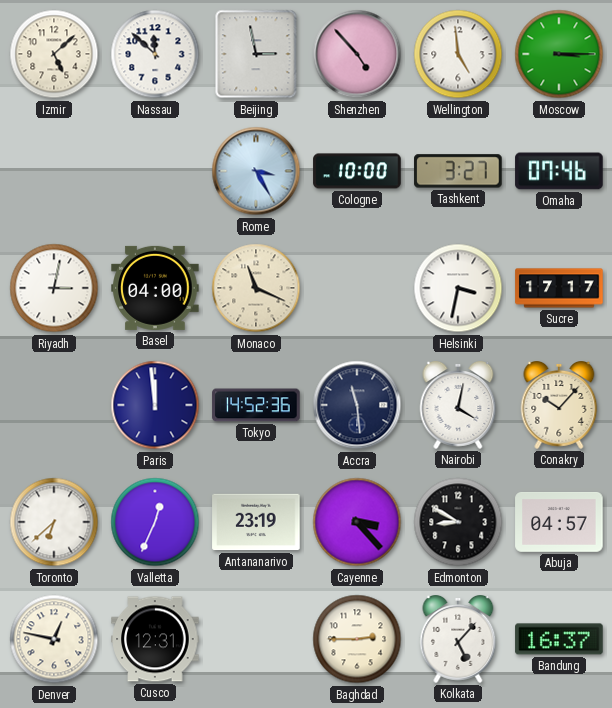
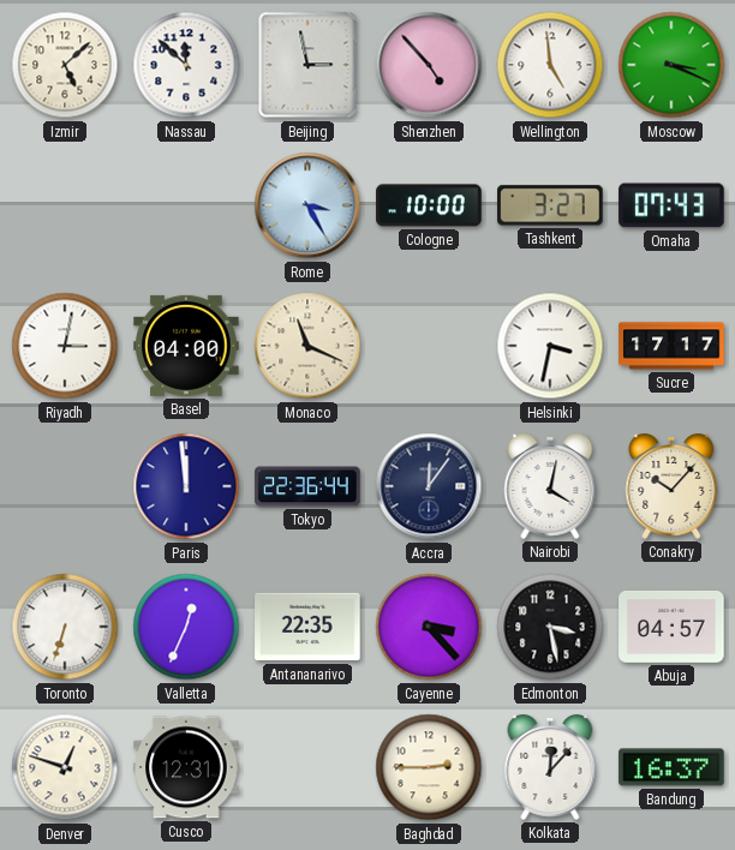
Moscow: 3:15 -> 3:19
Omaha: 07:46 -> 07:43
Tokyo: 14:52 -> 22:36
Accra: 11:29 -> 12:06
Toronto: 6:38 -> 6:33
Antananarivo: 23:19 -> 22:35
Edmonton: 8:50 -> 3:28
Denver: 12:47 -> 12:48
Kolkata: 5:07 -> 12:07
